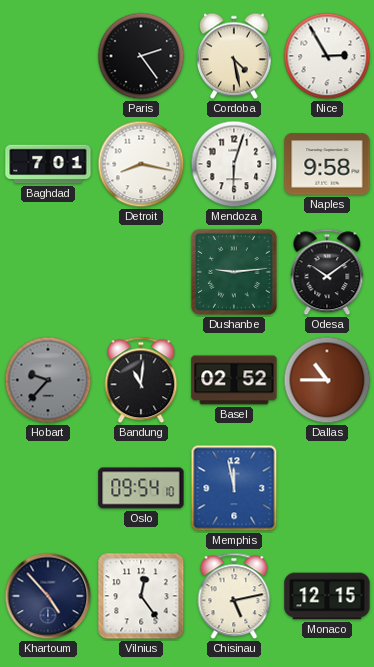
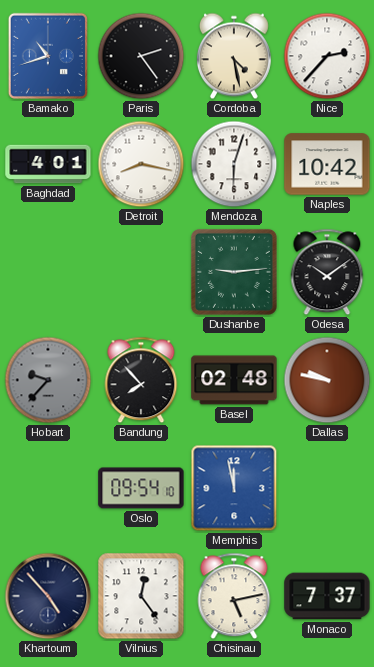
Bamako: none -> 10:42
Nice: 2:55 -> 2:37
Baghdad: 7:01 -> 4:01
Naples: 9:58 -> 10:42
Bandung: 11:01 -> 7:53
Basel: 02:52 -> 02:48
Dallas: 10:45 -> 9:47
Monaco: 12:15 -> 7:37
